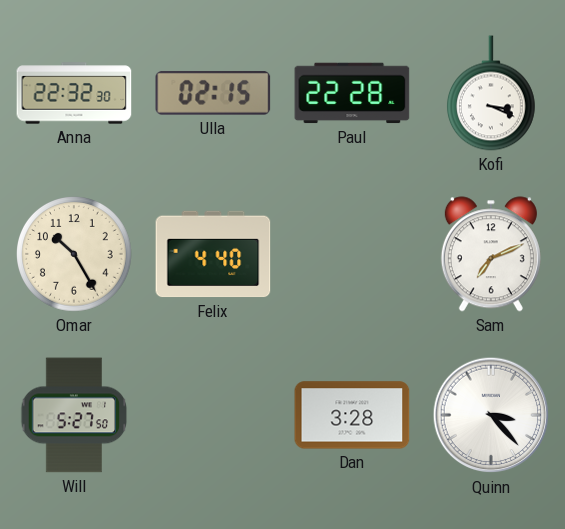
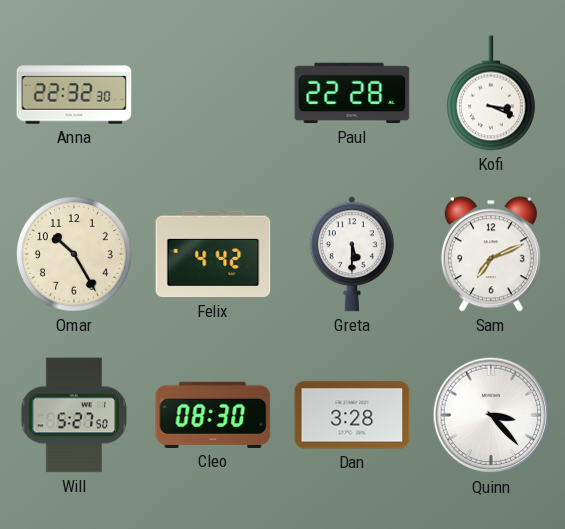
Ulla: 02:15 -> none
Felix: 4:40 -> 4:42
Greta: none -> 5:30
Cleo: none -> 08:30
